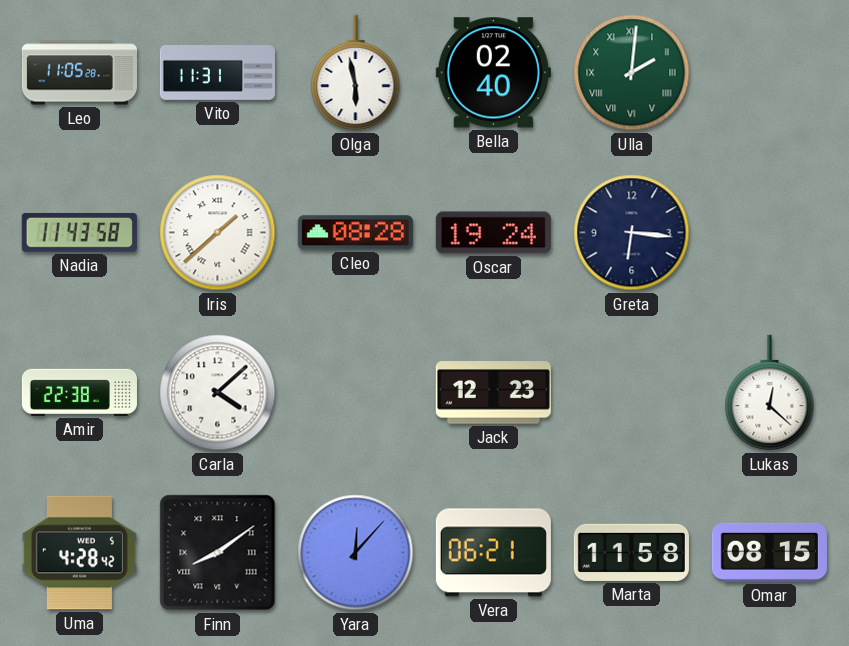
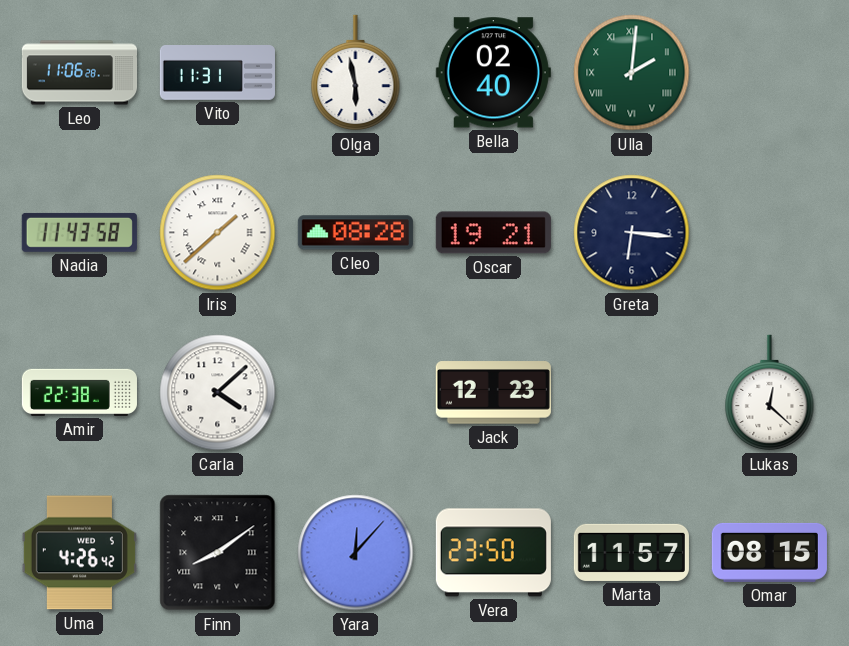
Leo: 11:05 -> 11:06
Oscar: 19:24 -> 19:21
Uma: 4:28 -> 4:26
Vera: 06:21 -> 23:50
Marta: 11:58 -> 11:57
